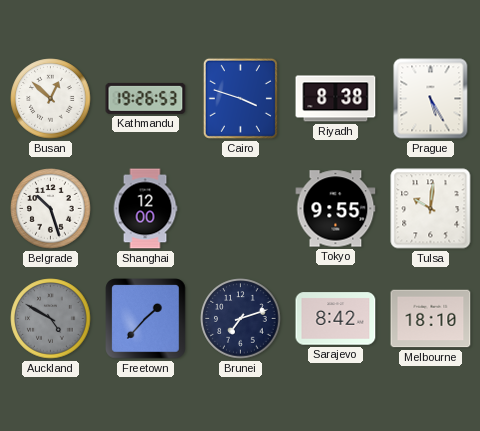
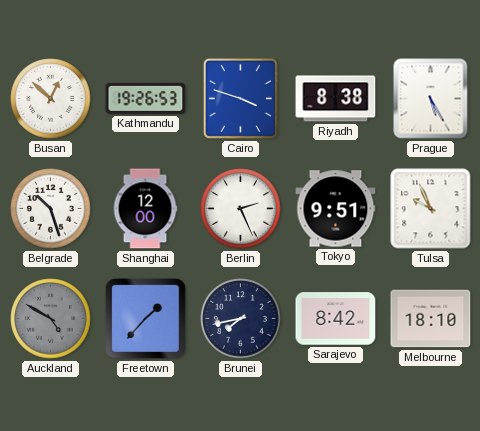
Berlin: none -> 2:26
Tokyo: 9:55 -> 9:51
Tulsa: 10:01 -> 9:56
Brunei: 7:12 -> 7:43
